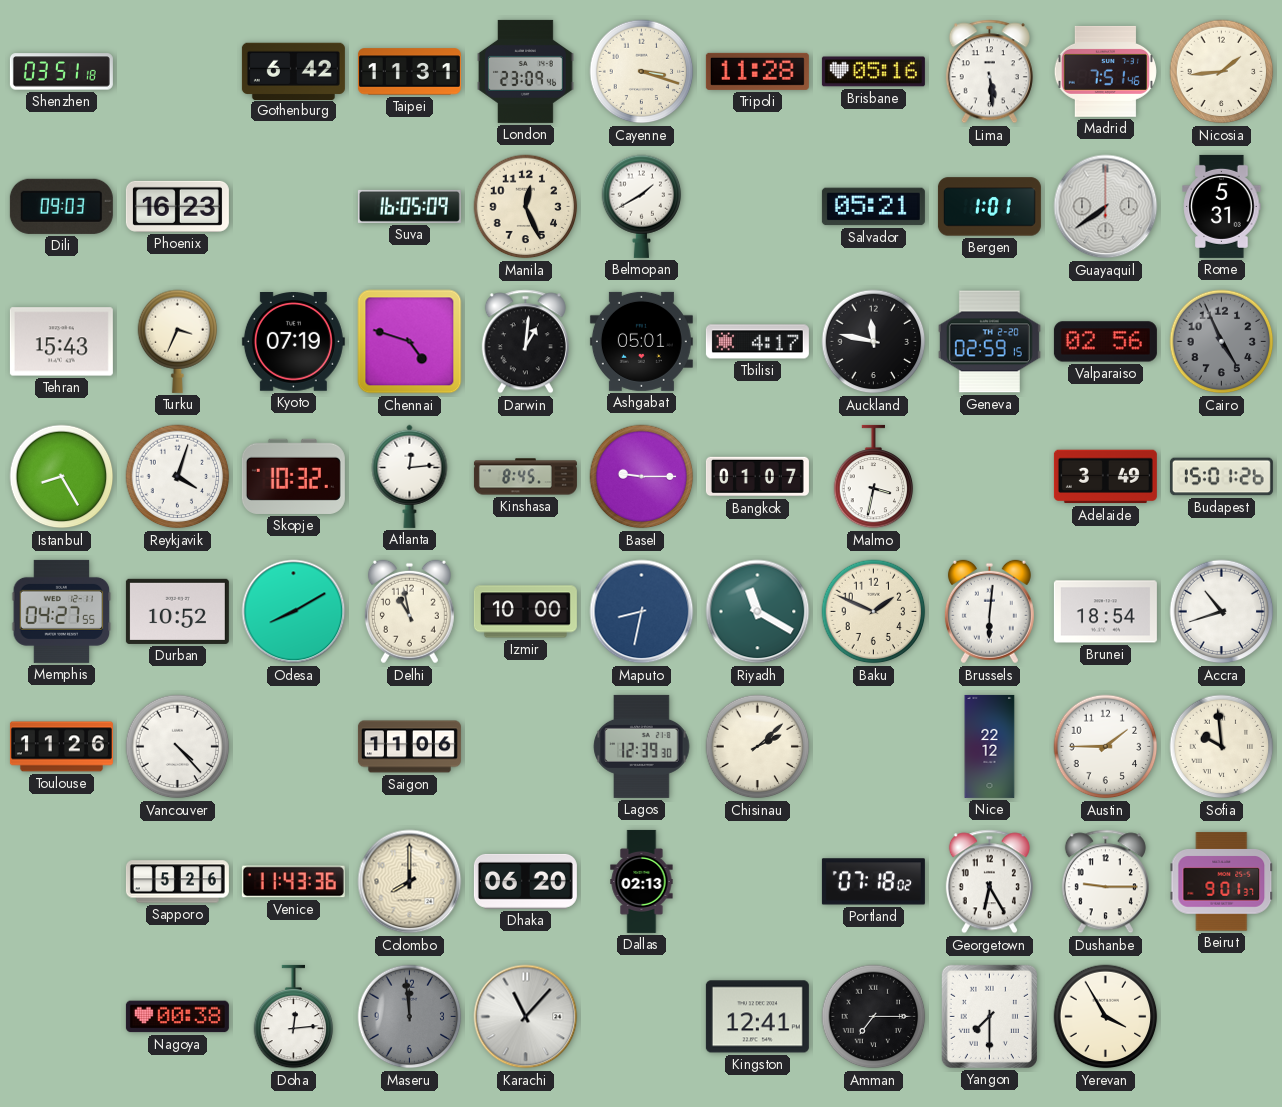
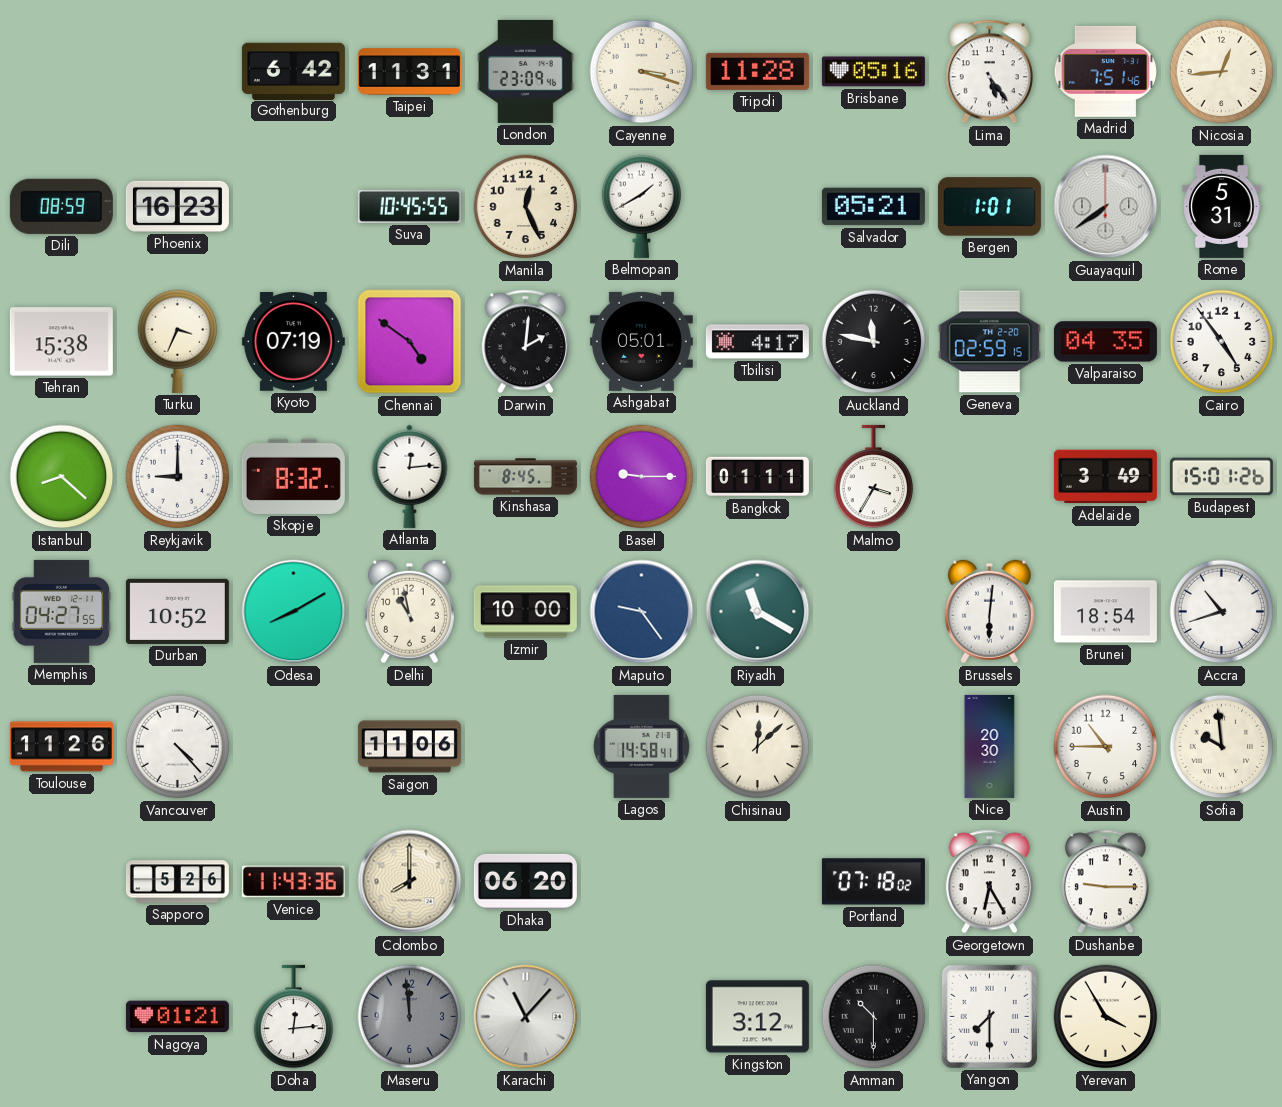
Shenzhen: 03:51 -> none
Lima: 5:29 -> 5:24
Nicosia: 1:44 -> 12:44
Dili: 09:03 -> 08:59
Suva: 16:05 -> 10:45
Tehran: 15:43 -> 15:38
Chennai: 4:48 -> 4:51
Darwin: 1:01 -> 2:01
Valparaiso: 02:56 -> 04:35
Cairo: 4:56 -> 4:54
Cairo dial: grey -> white
Istanbul: 8:25 -> 8:22
Reykjavik: 4:03 -> 9:00
Skopje: 10:32 -> 8:32
Bangkok: 01:07 -> 01:11
Malmo: 3:32 -> 3:35
Maputo: 8:32 -> 9:24
Baku: 1:49 -> none
Lagos: 12:39 -> 14:58
Chisinau: 2:08 -> 12:08
Nice: 22:12 -> 20:30
Austin: 1:45 -> 10:45
Dallas: 02:13 -> none
Beirut: 9:01 -> none
Nagoya: 00:38 -> 01:21
Kingston: 12:41 -> 3:12
Amman: 7:15 -> 10:30
